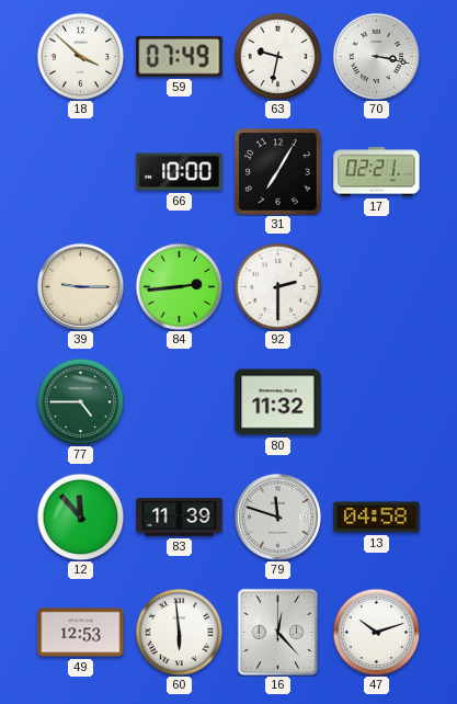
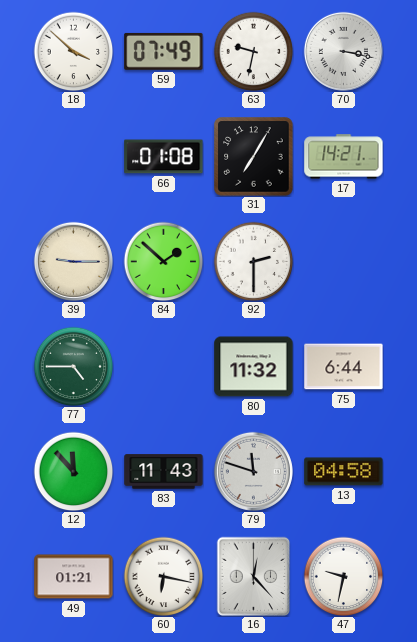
66: 10:00 -> 01:08
17: 02:21 -> 14:21
84: 2:44 -> 1:52
75: none -> 6:44
83: 11:39 -> 11:43
49: 12:53 -> 01:21
60: 5:59 -> 6:17
47: 10:12 -> 9:32
